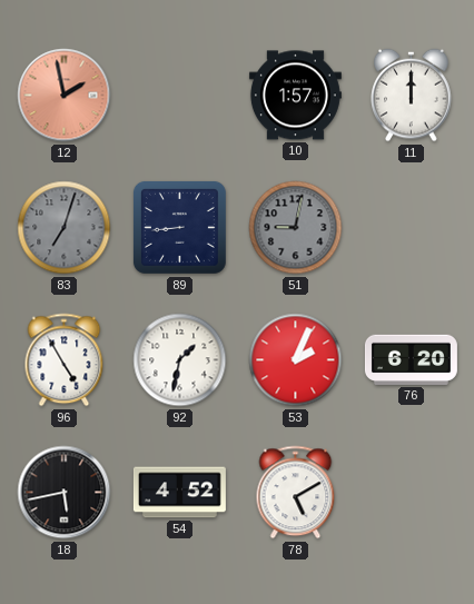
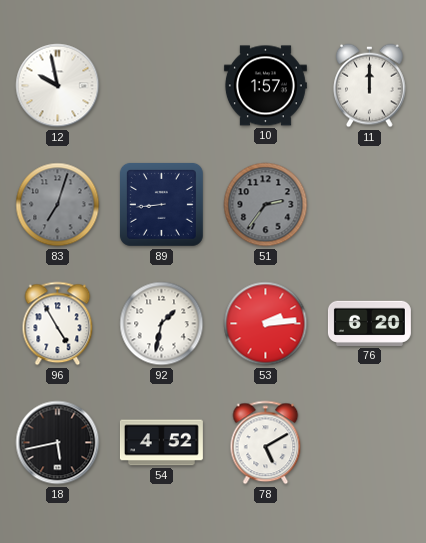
12: 1:58 -> 9:58
12 dial: salmon -> white
51: 9:02 -> 2:36
53: 2:04 -> 2:14
